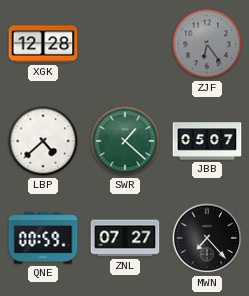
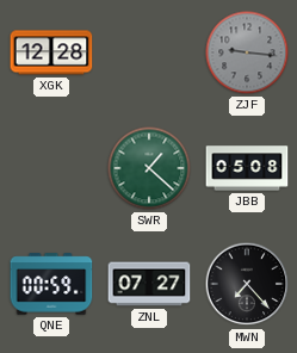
ZJF: 6:24 -> 9:16
LBP: 4:38 -> none
JBB: 05:07 -> 05:08
